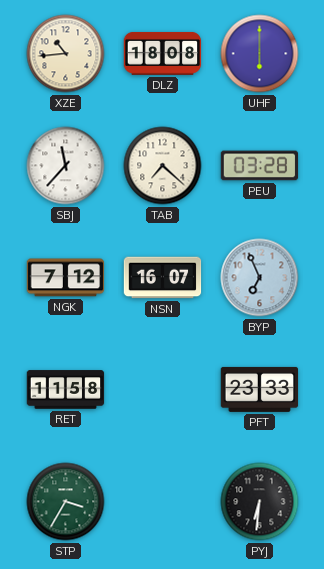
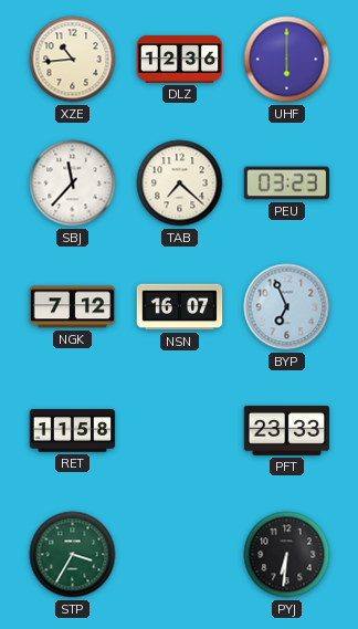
DLZ: 18:08 -> 12:36
PEU: 03:28 -> 03:23
